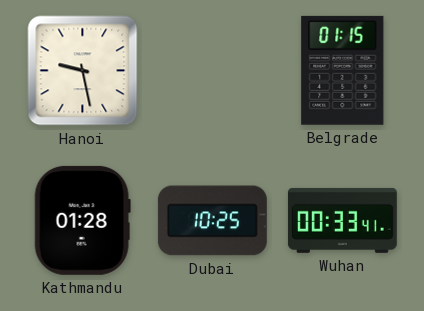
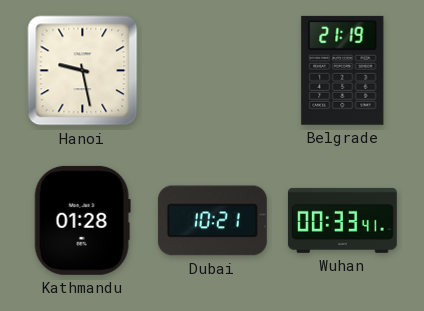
Belgrade: 01:15 -> 21:19
Dubai: 10:25 -> 10:21
